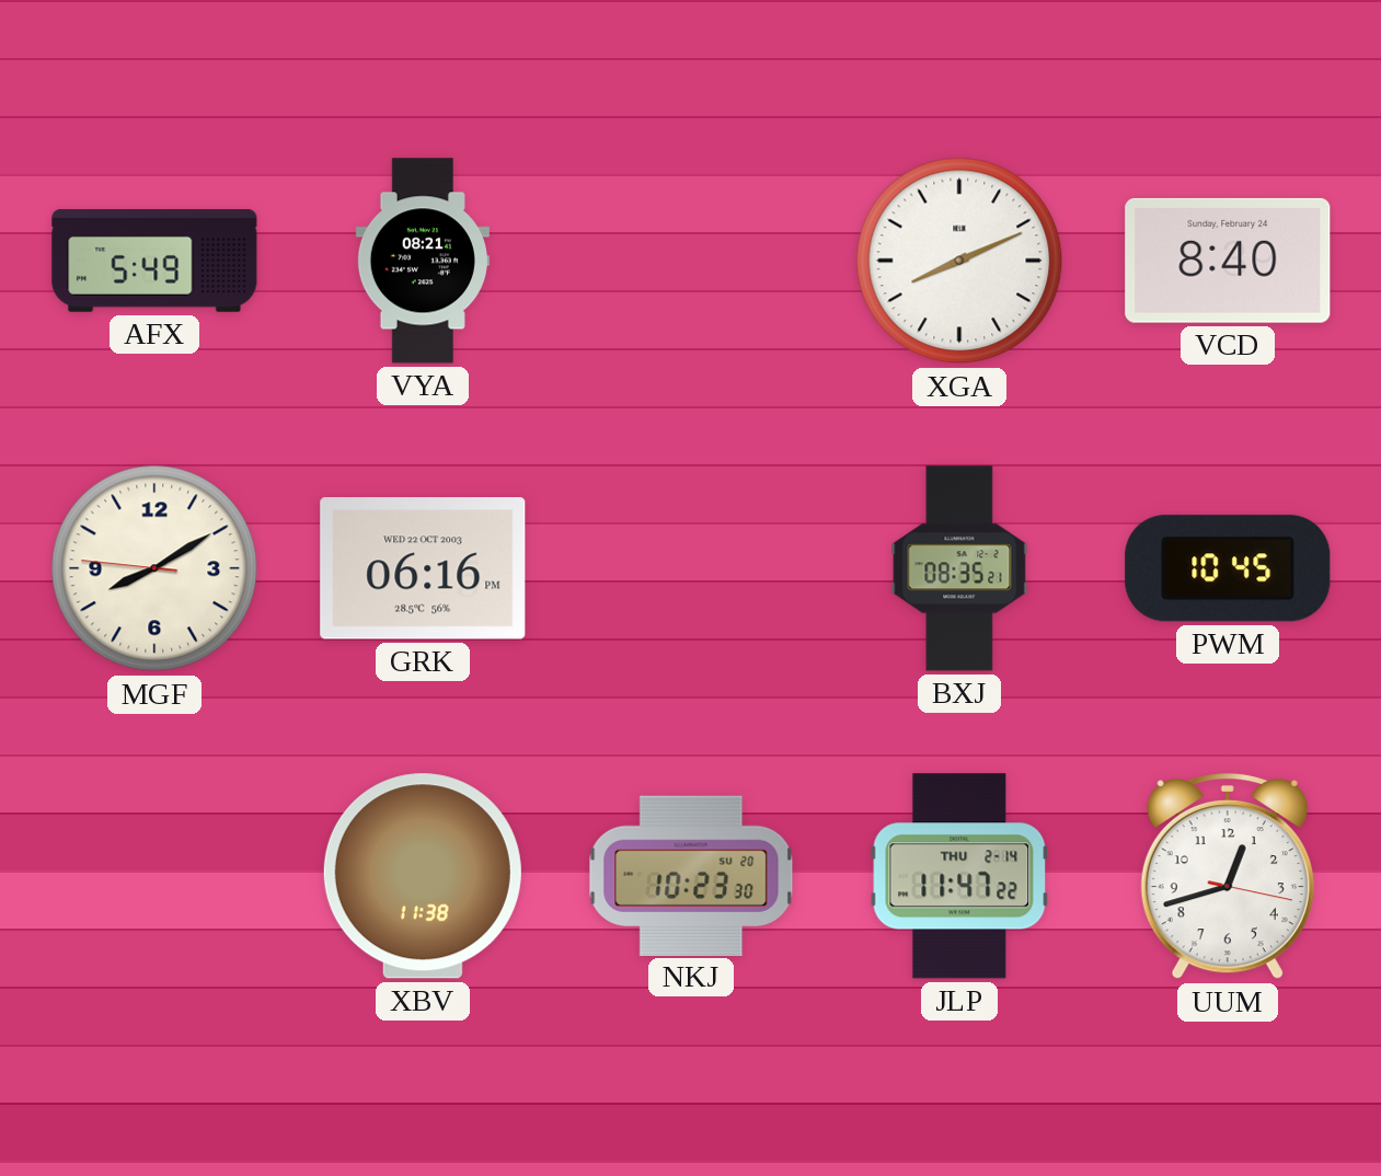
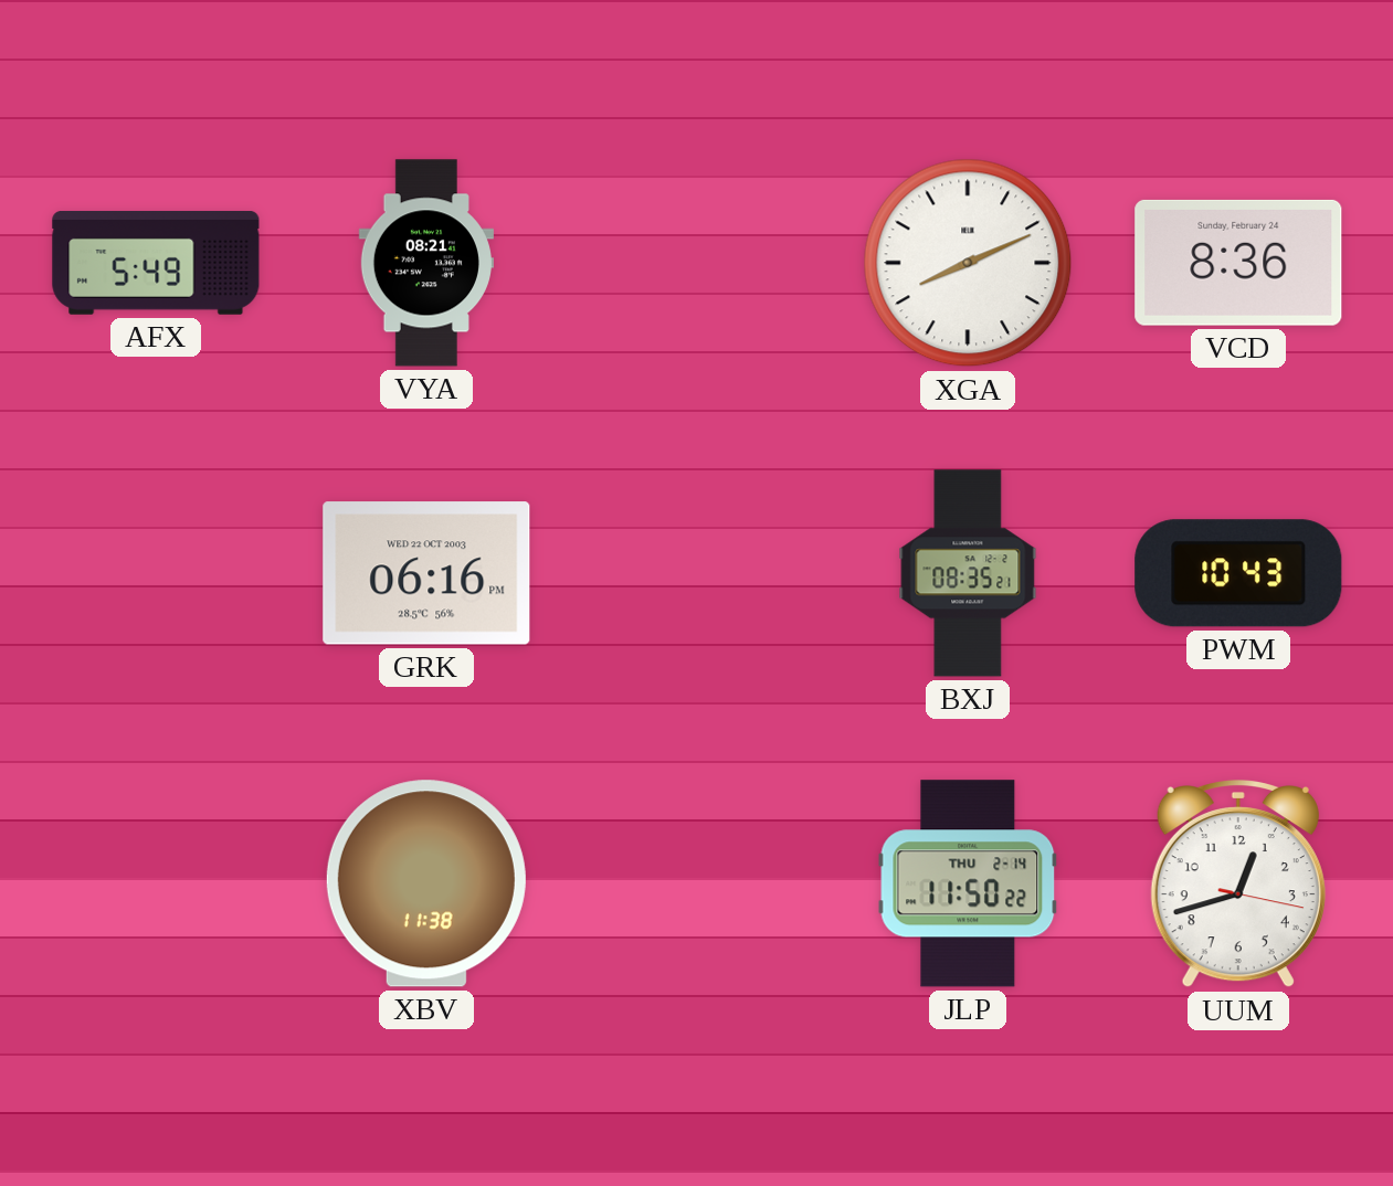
VCD: 8:40 -> 8:36
MGF: 8:09 -> none
PWM: 10:45 -> 10:43
NKJ: 10:23 -> none
JLP: 11:47 -> 11:50
